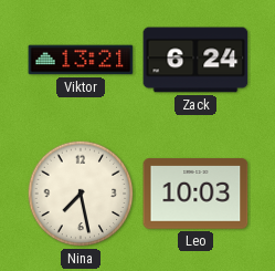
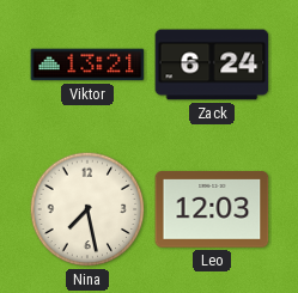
Leo: 10:03 -> 12:03
